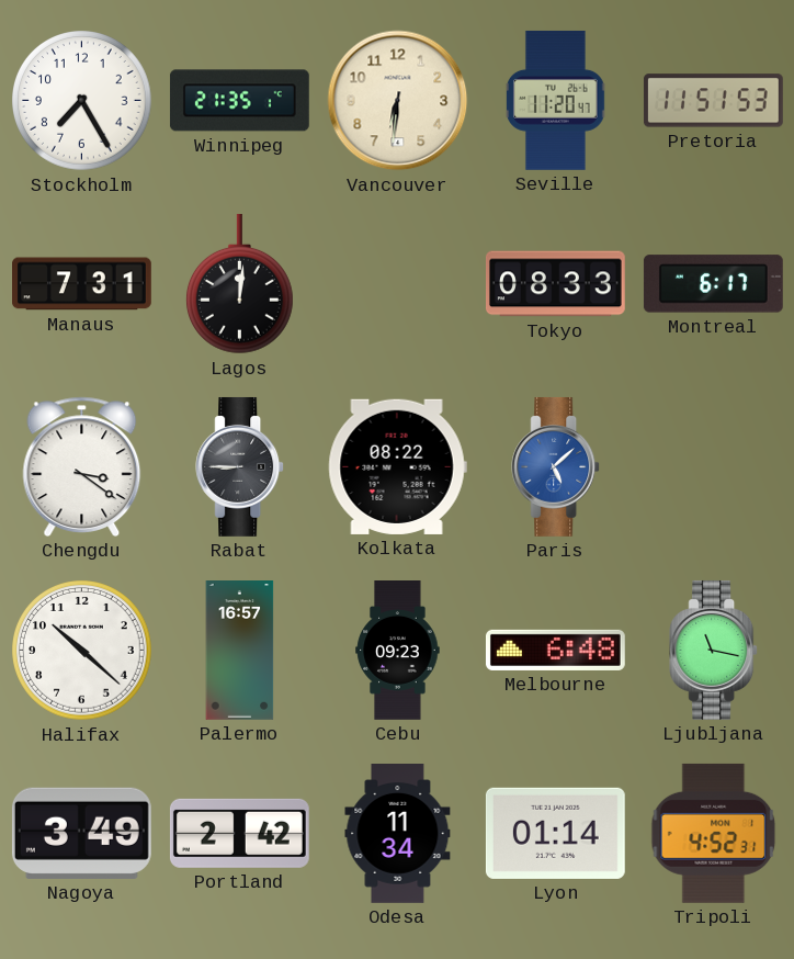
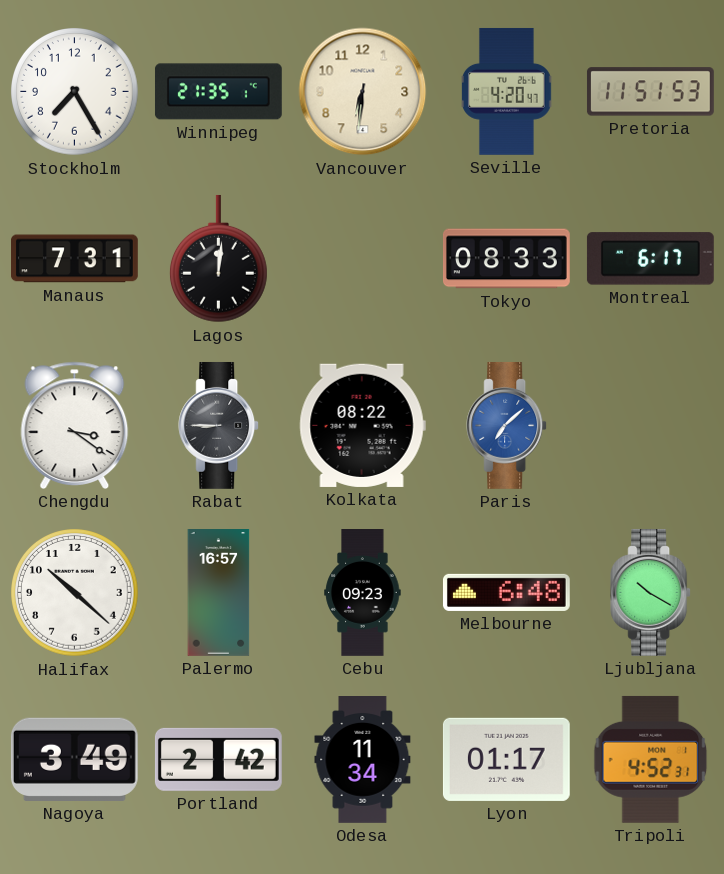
Seville: 11:20 -> 4:20
Paris: 5:08 -> 7:08
Ljubljana: 11:17 -> 10:20
Lyon: 01:14 -> 01:17
